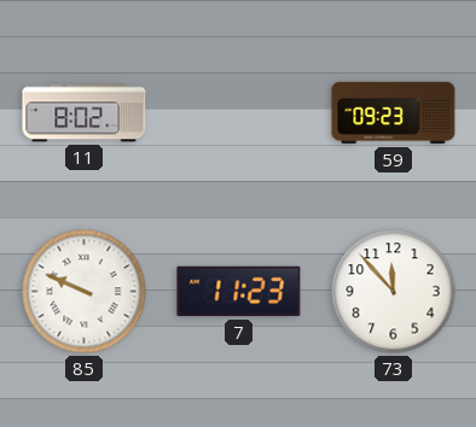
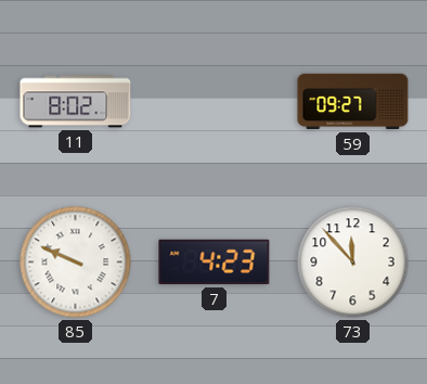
59: 09:23 -> 09:27
7: 11:23 -> 4:23
